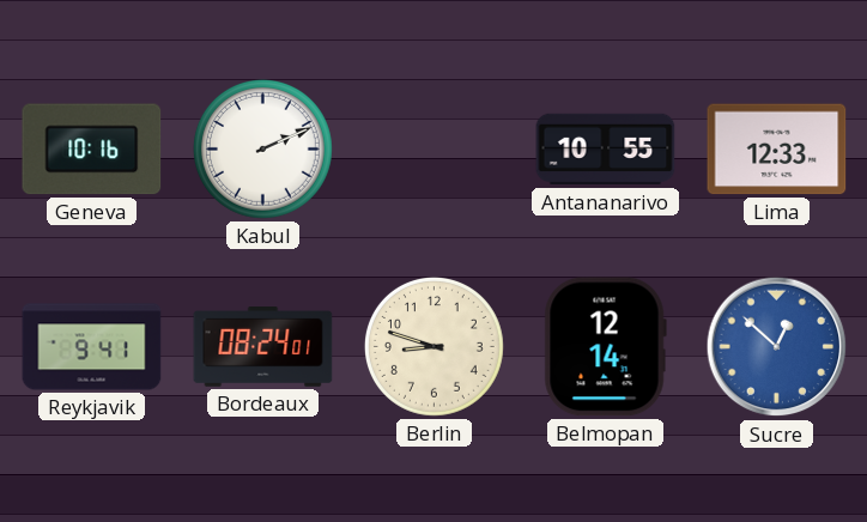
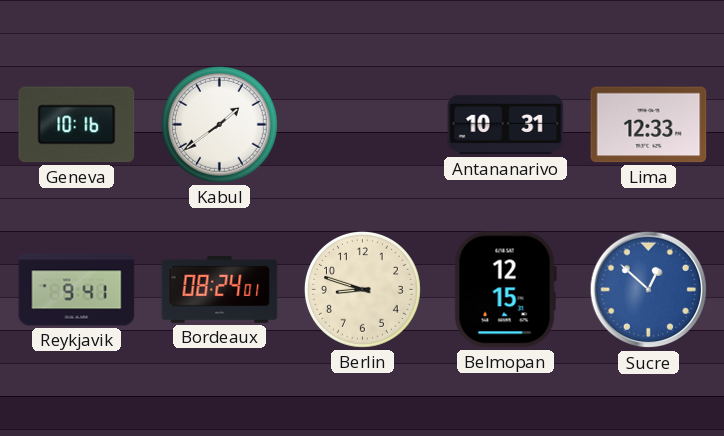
Kabul: 2:11 -> 1:39
Antananarivo: 10:55 -> 10:31
Belmopan: 12:14 -> 12:15
